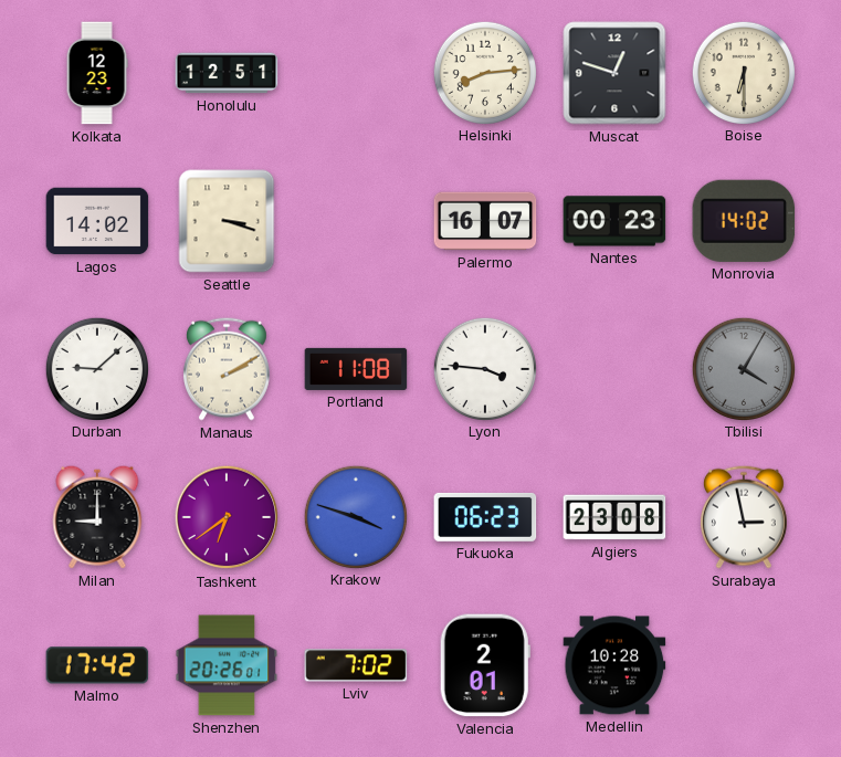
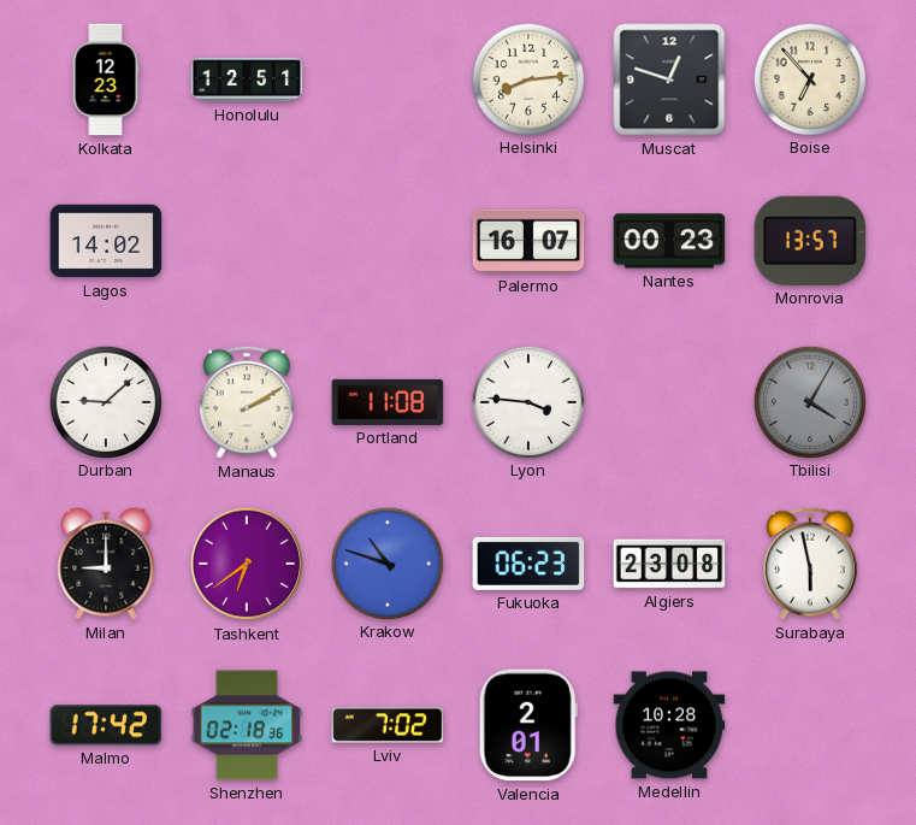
Boise: 6:30 -> 6:53
Seattle: 3:18 -> none
Monrovia: 14:02 -> 13:57
Krakow: 3:48 -> 10:48
Surabaya: 2:58 -> 5:58
Shenzhen: 20:26 -> 02:18
